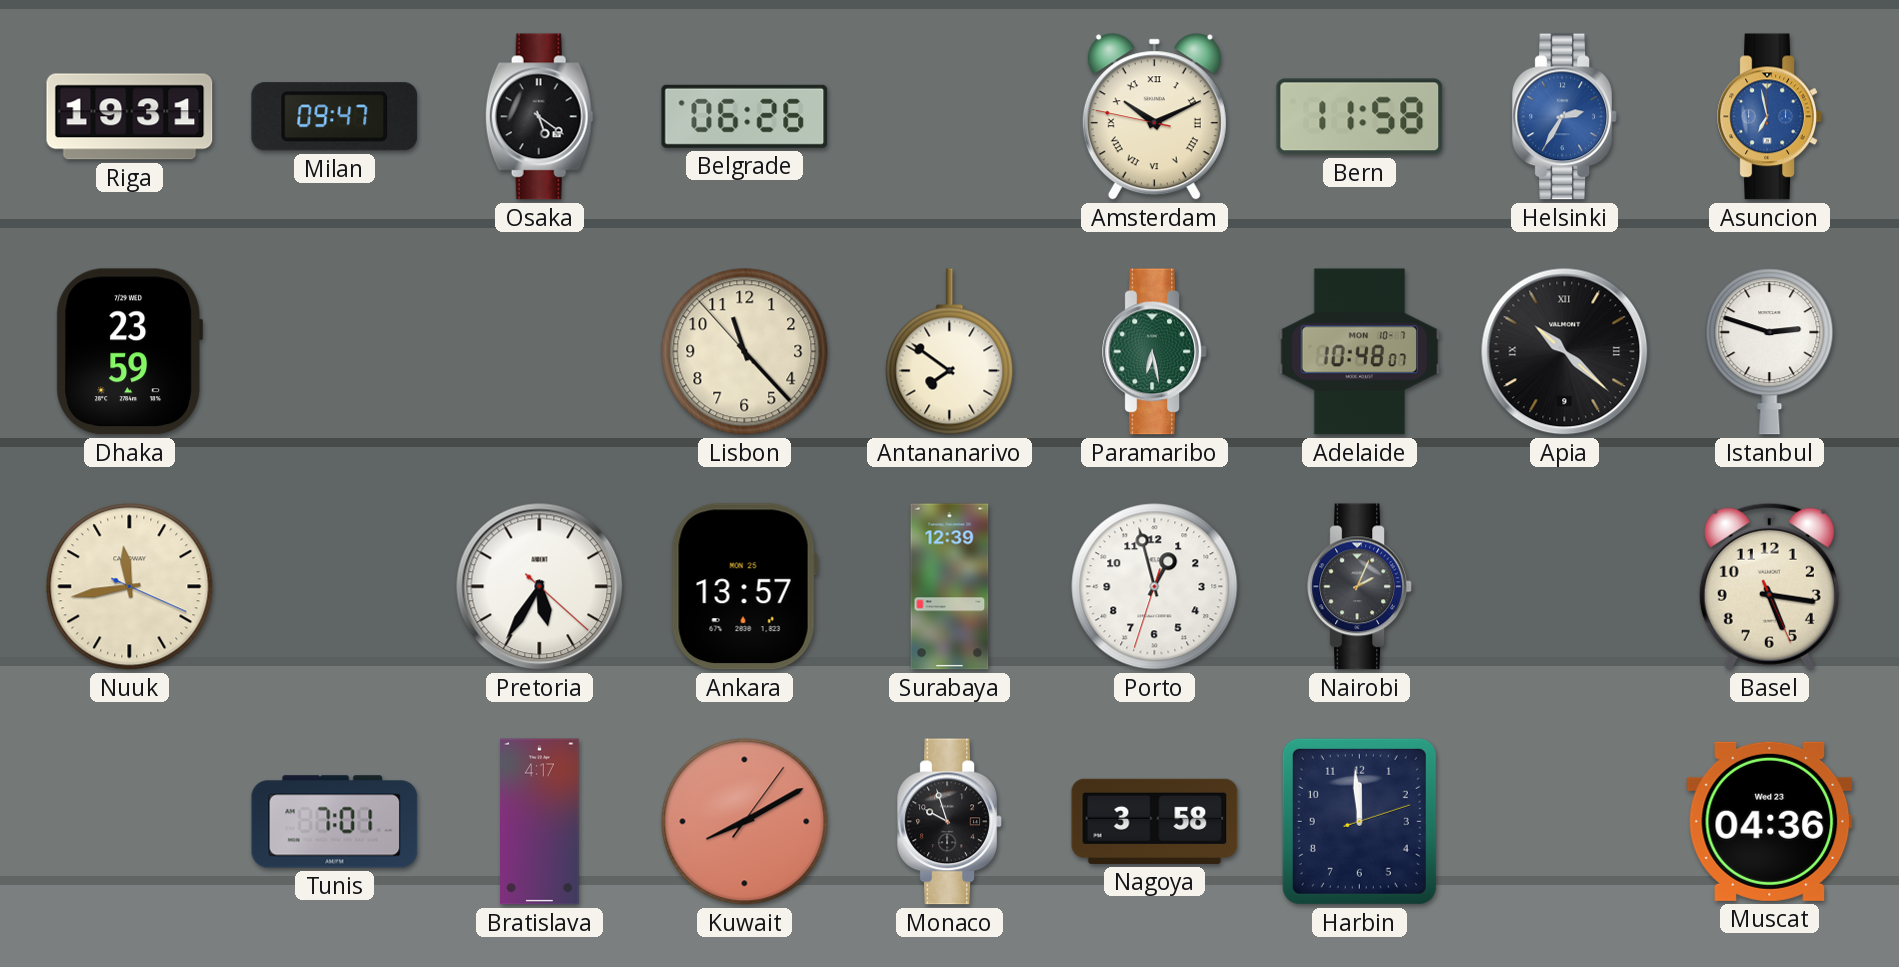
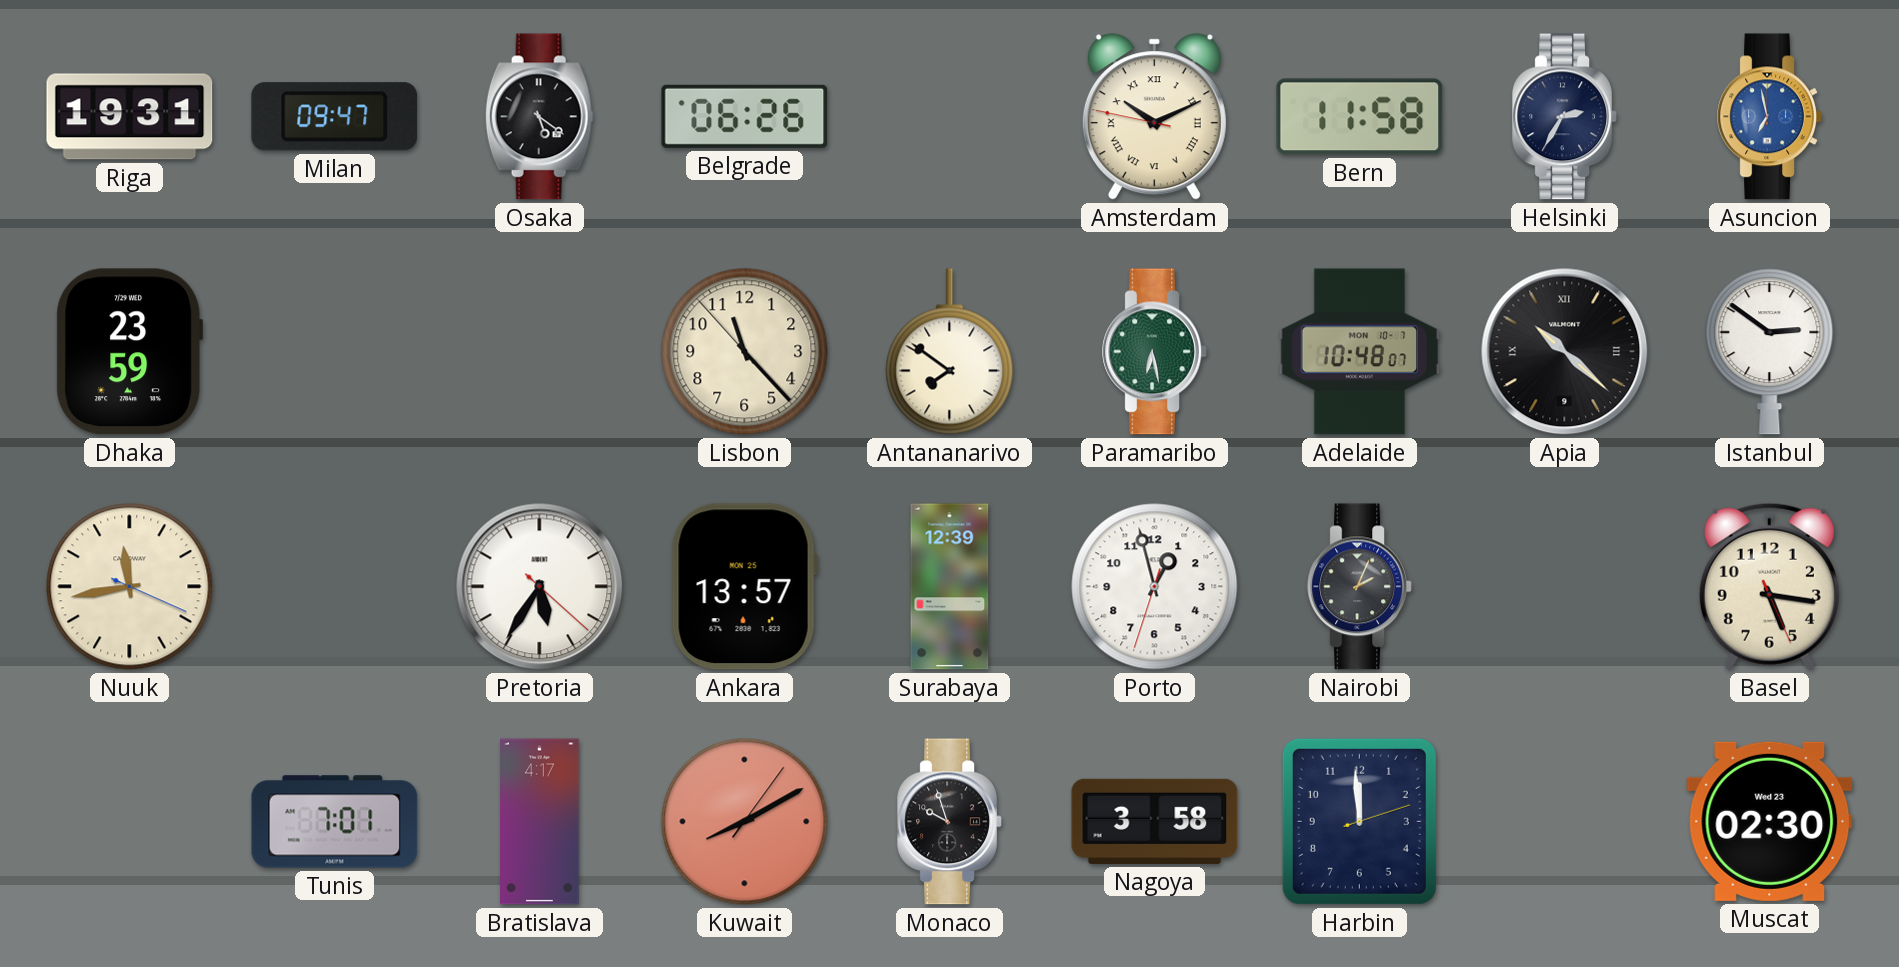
Helsinki dial: blue -> navy
Istanbul: 2:48 -> 2:51
Muscat: 04:36 -> 02:30
